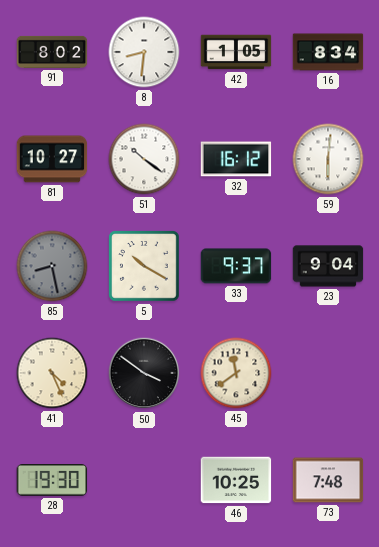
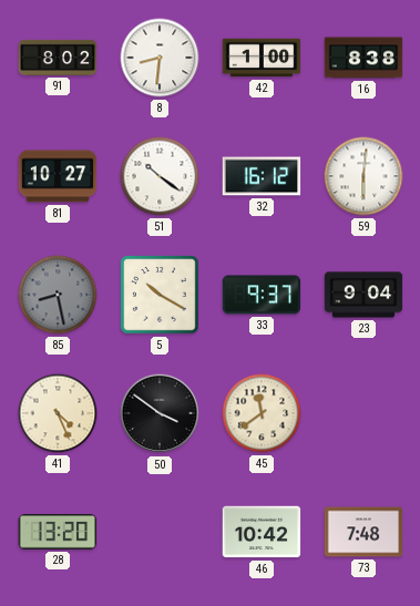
42: 1:05 -> 1:00
16: 8:34 -> 8:38
28: 19:30 -> 13:20
46: 10:25 -> 10:42
